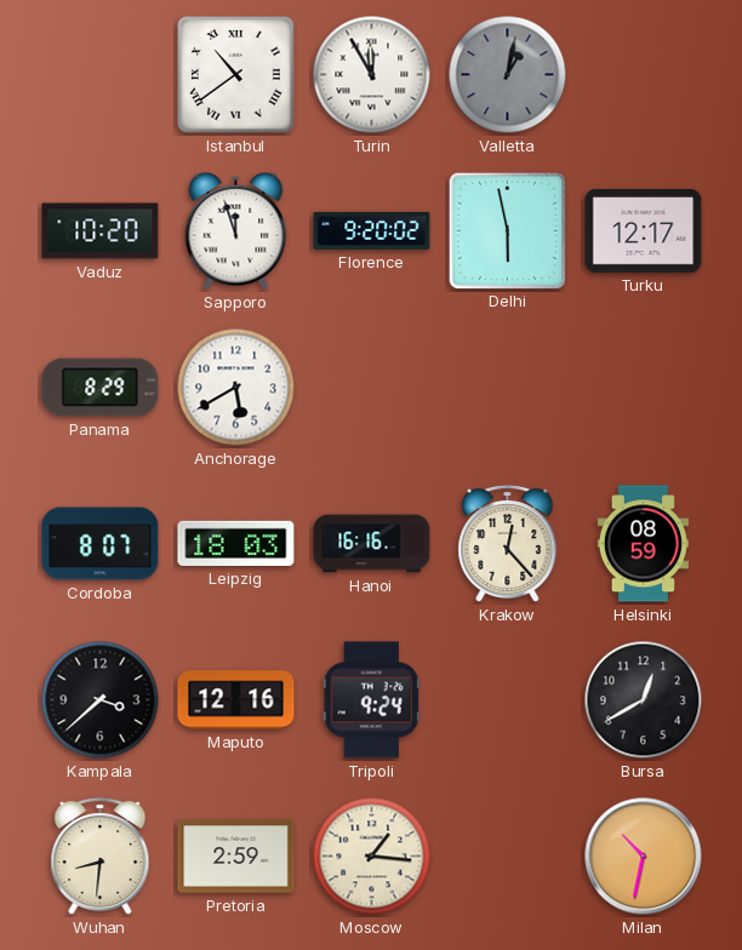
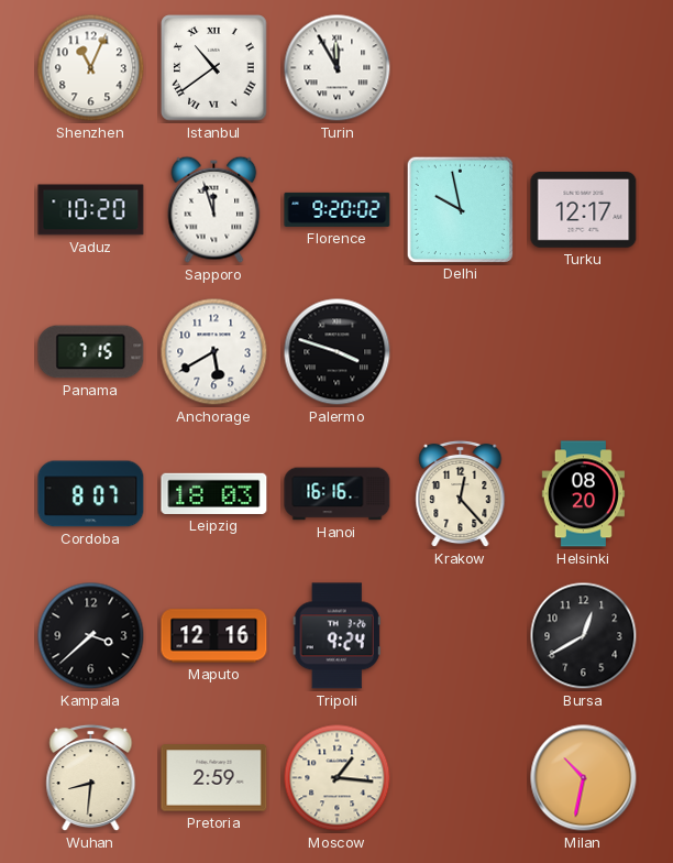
Shenzhen: none -> 11:04
Valletta: 1:02 -> none
Delhi: 5:58 -> 9:58
Panama: 8:29 -> 7:15
Palermo: none -> 3:48
Helsinki: 08:59 -> 08:20
